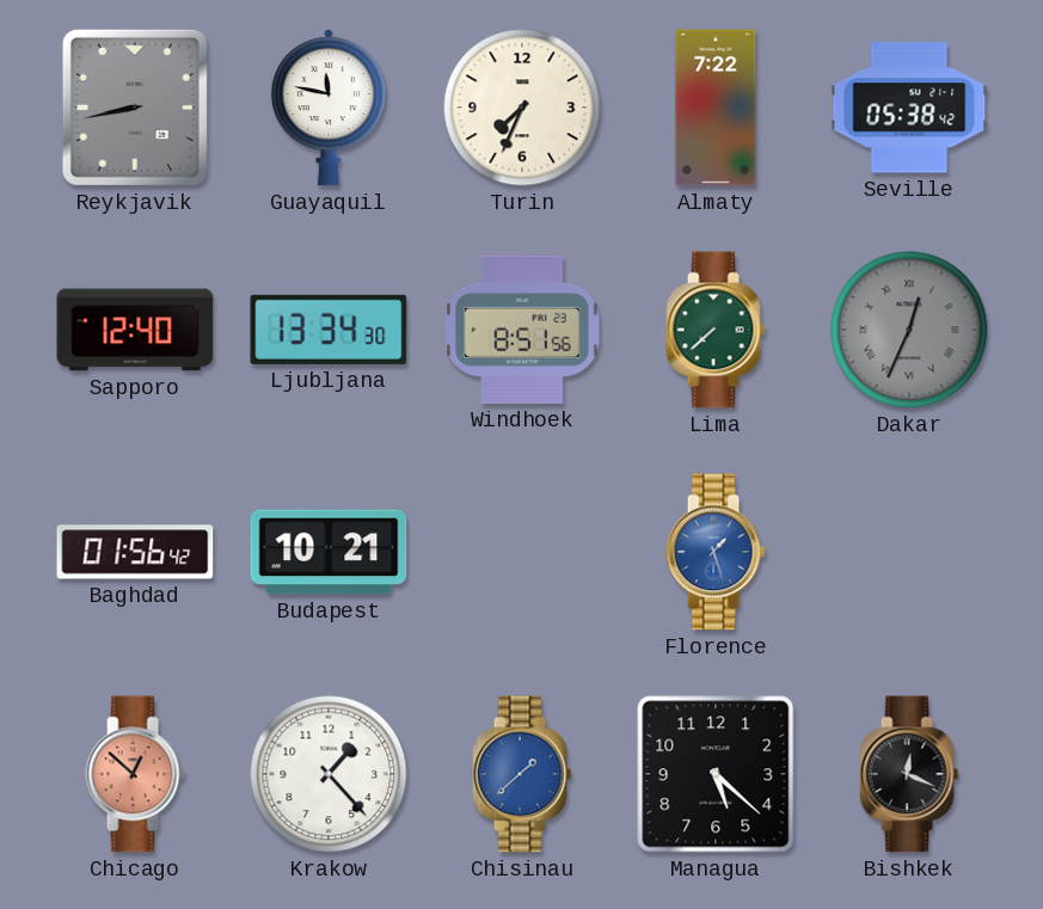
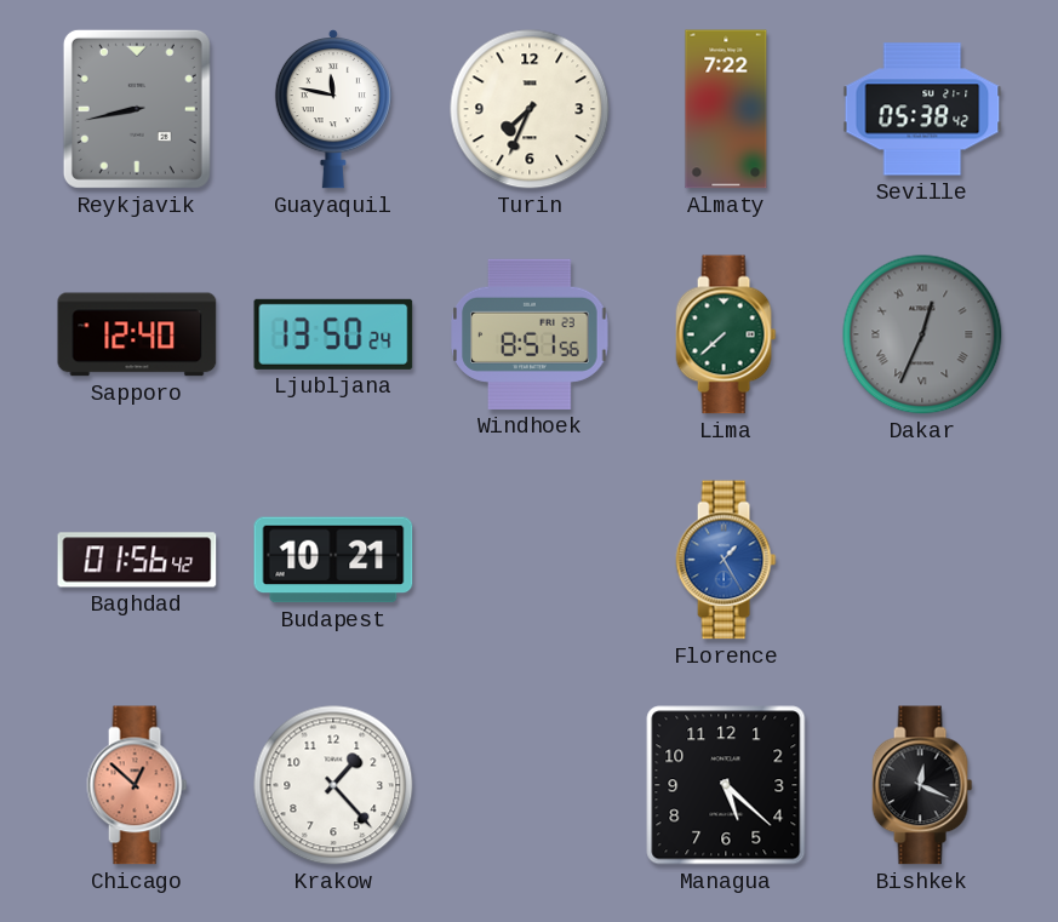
Ljubljana: 13:34 -> 13:50
Florence: 1:27 -> 1:25
Chisinau: 1:38 -> none
